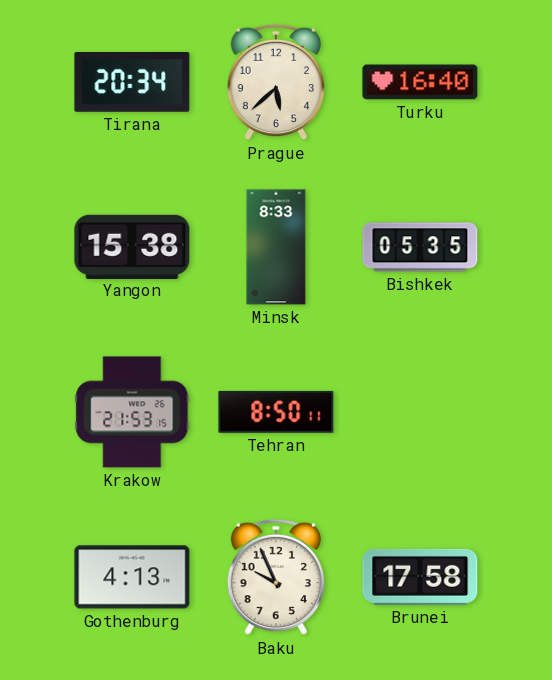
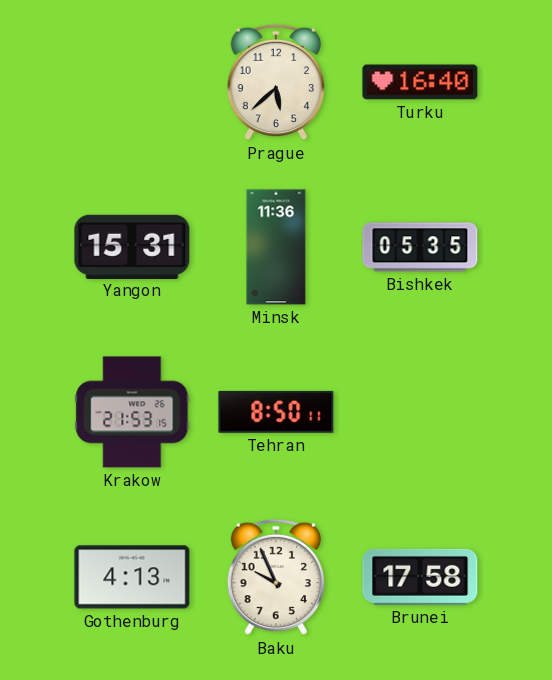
Tirana: 20:34 -> none
Yangon: 15:38 -> 15:31
Minsk: 8:33 -> 11:36
